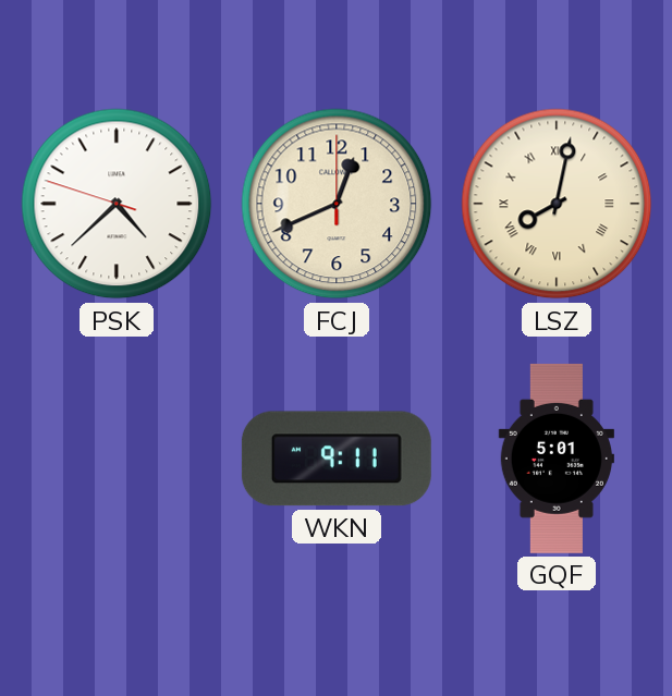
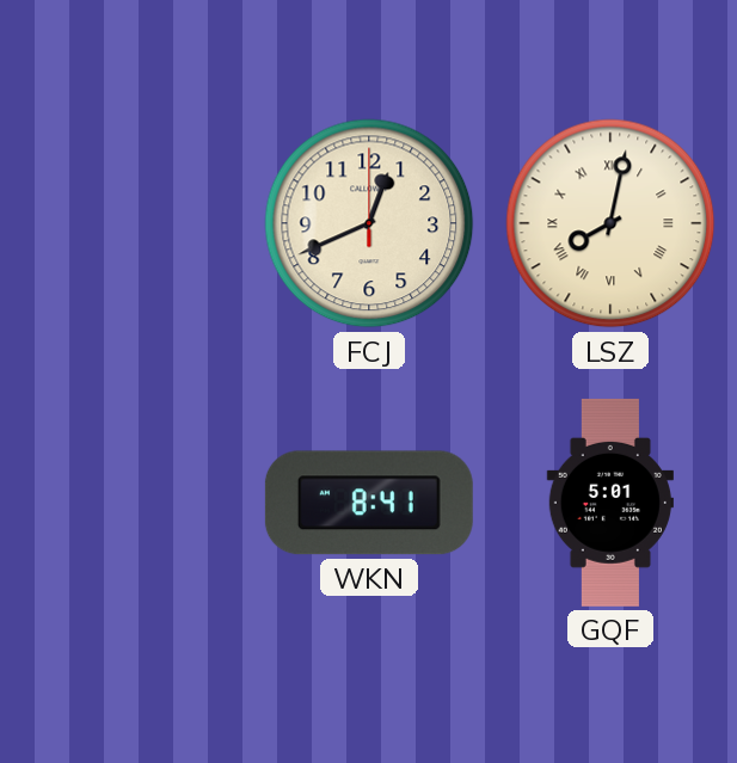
PSK: 4:37 -> none
WKN: 9:11 -> 8:41
